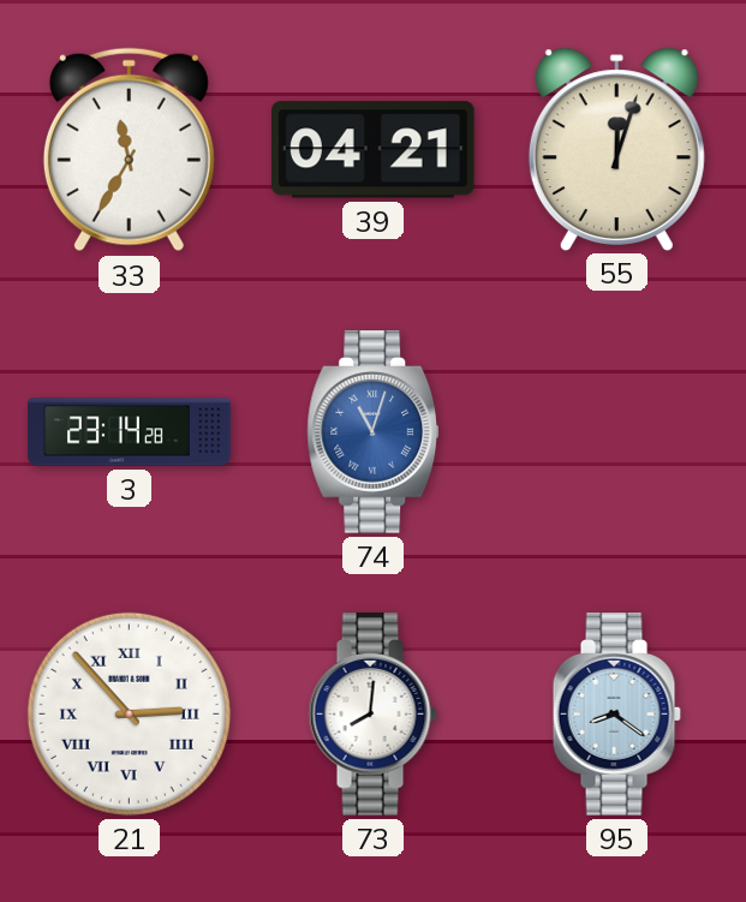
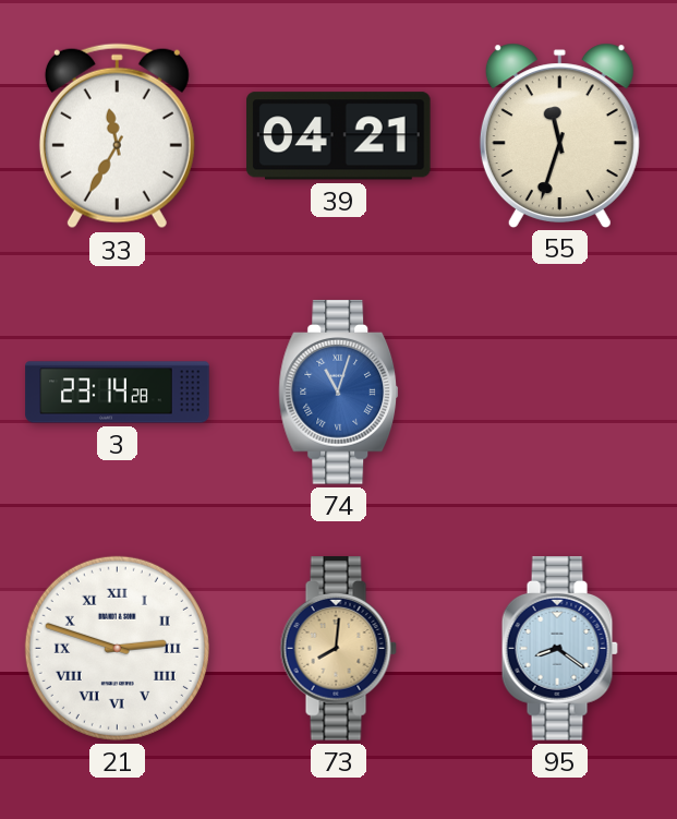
55: 12:03 -> 11:33
21: 2:53 -> 2:48
73 dial: white -> champagne
